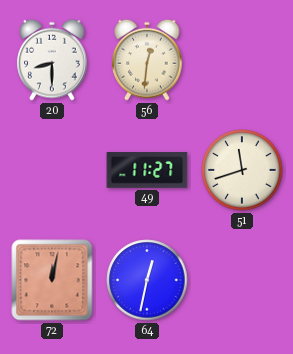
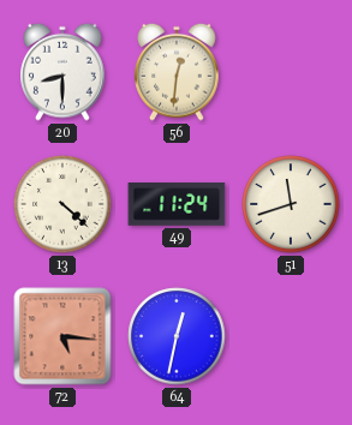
13: none -> 4:22
49: 11:27 -> 11:24
72: 12:02 -> 5:16
